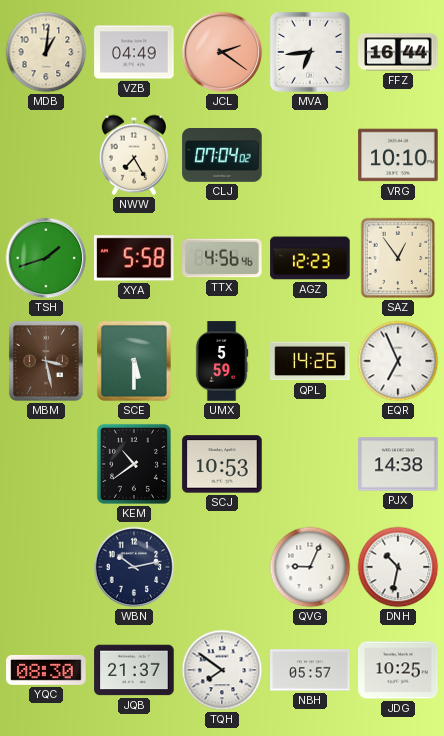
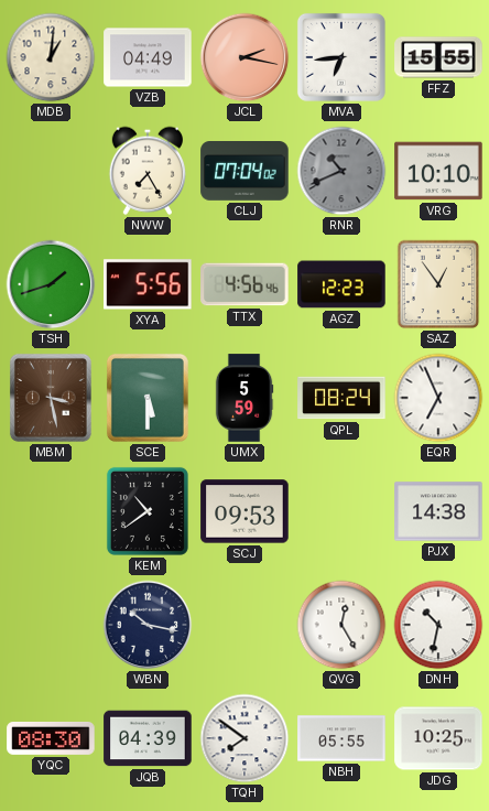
JCL: 2:21 -> 2:17
FFZ: 16:44 -> 15:55
RNR: none -> 10:41
XYA: 5:58 -> 5:56
QPL: 14:26 -> 08:24
SCJ: 10:53 -> 09:53
WBN: 10:13 -> 10:17
QVG: 9:04 -> 12:25
JQB: 21:37 -> 04:39
NBH: 05:57 -> 05:55
